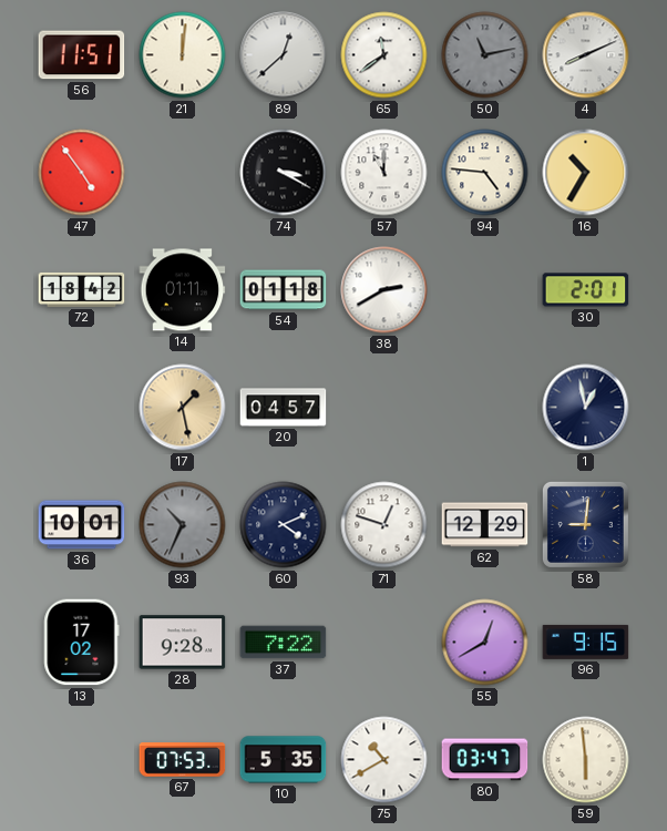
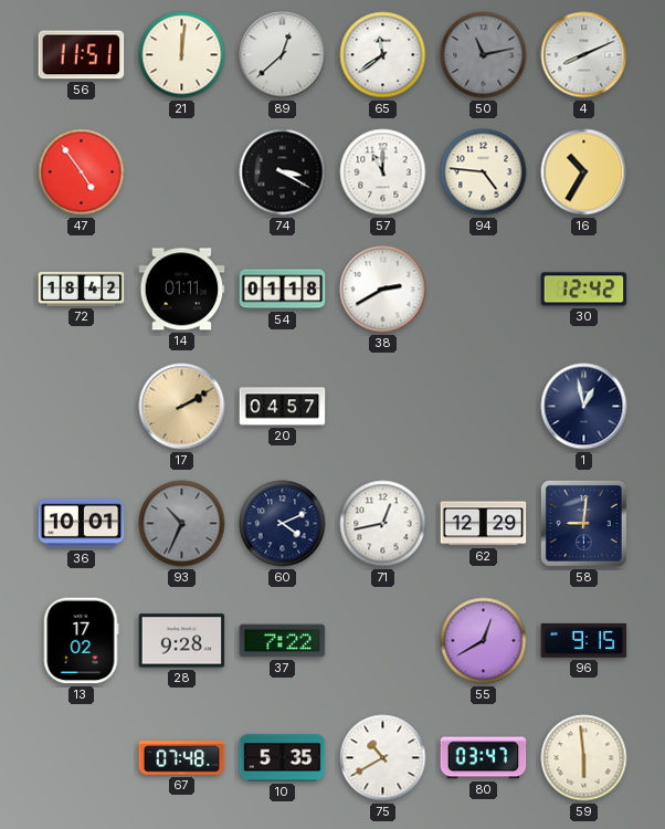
30: 2:01 -> 12:42
17: 1:28 -> 2:10
71: 12:48 -> 12:43
67: 07:53 -> 07:48
